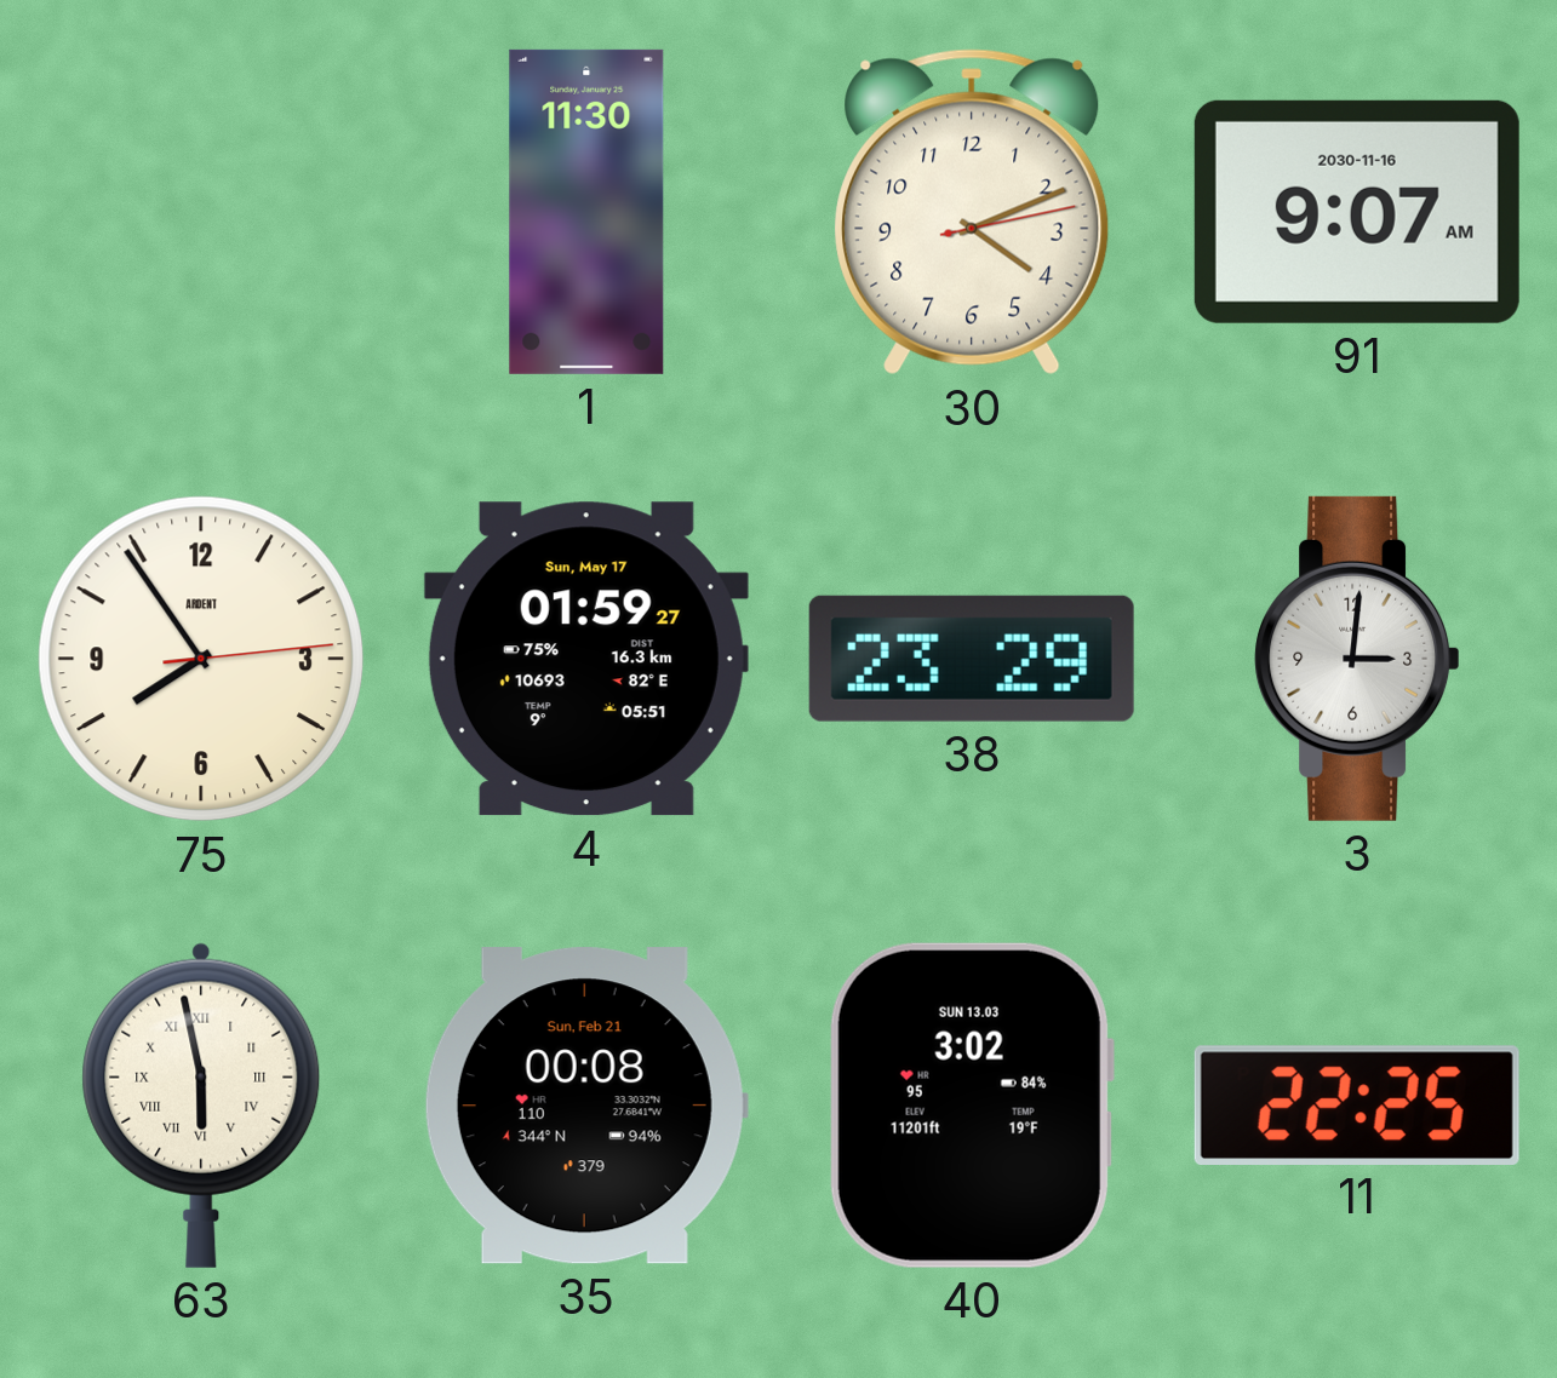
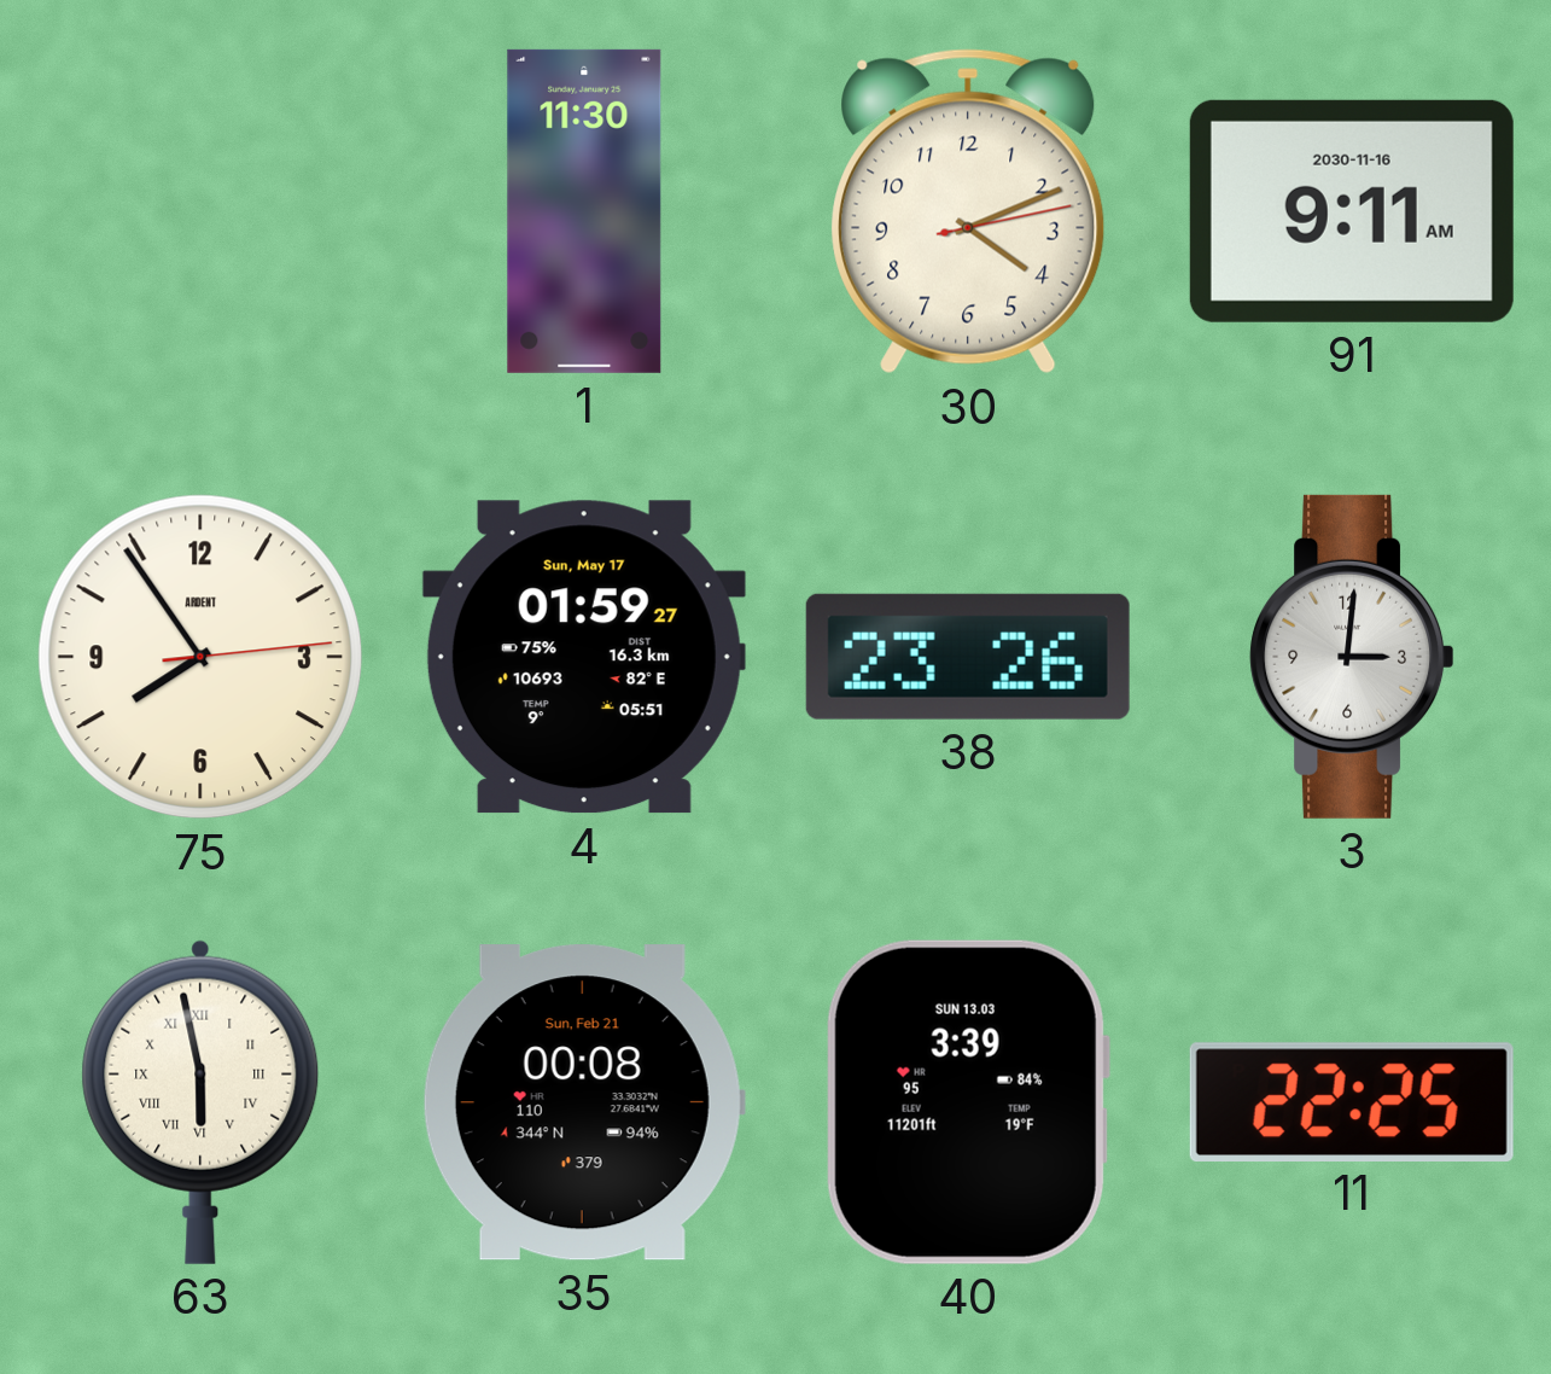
91: 9:07 -> 9:11
38: 23:29 -> 23:26
40: 3:02 -> 3:39
